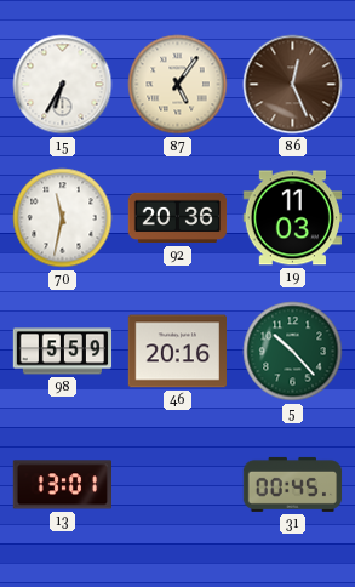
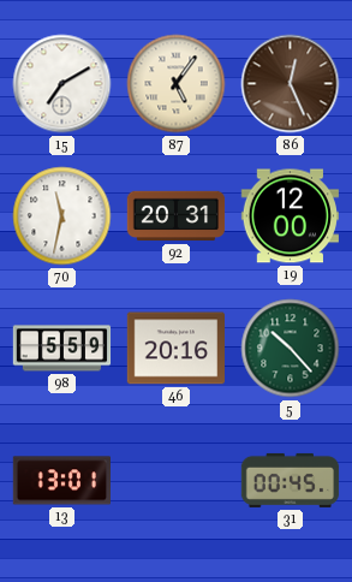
15: 6:35 -> 7:10
92: 20:36 -> 20:31
19: 11:03 -> 12:00
